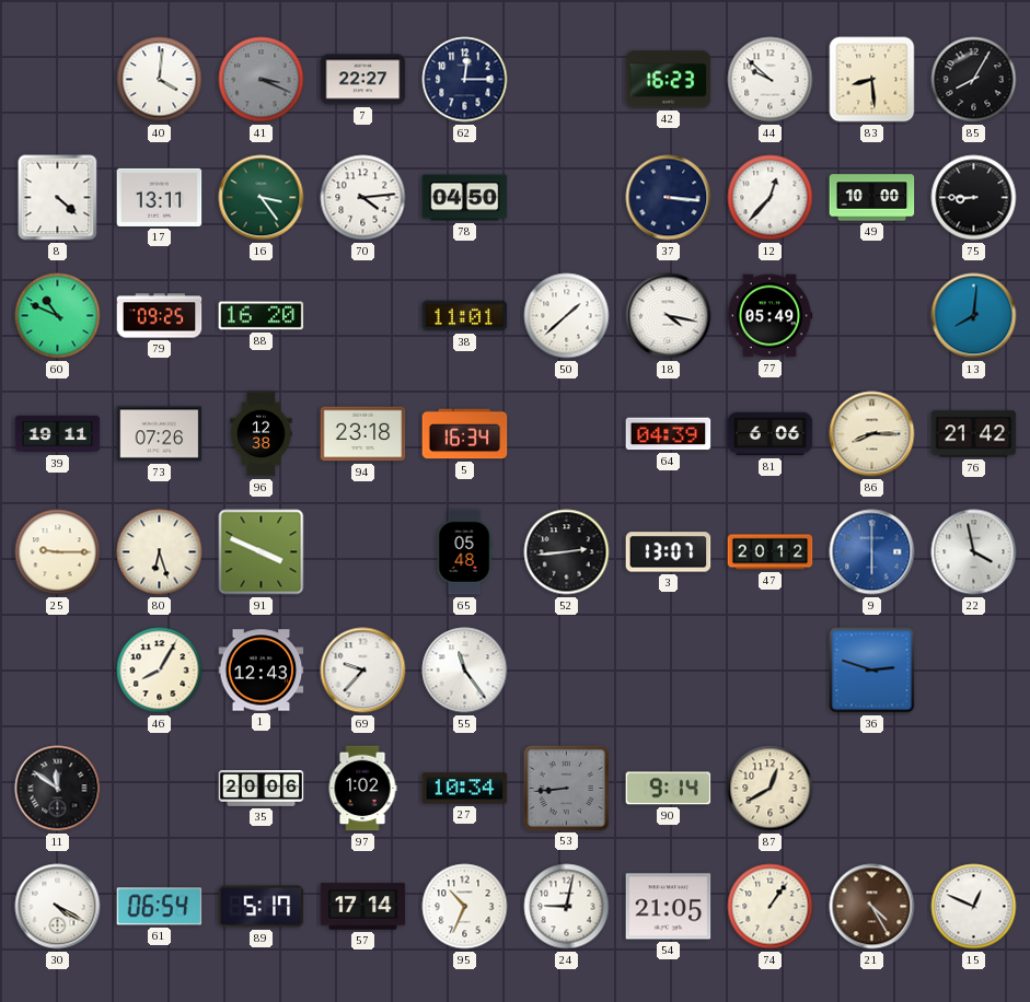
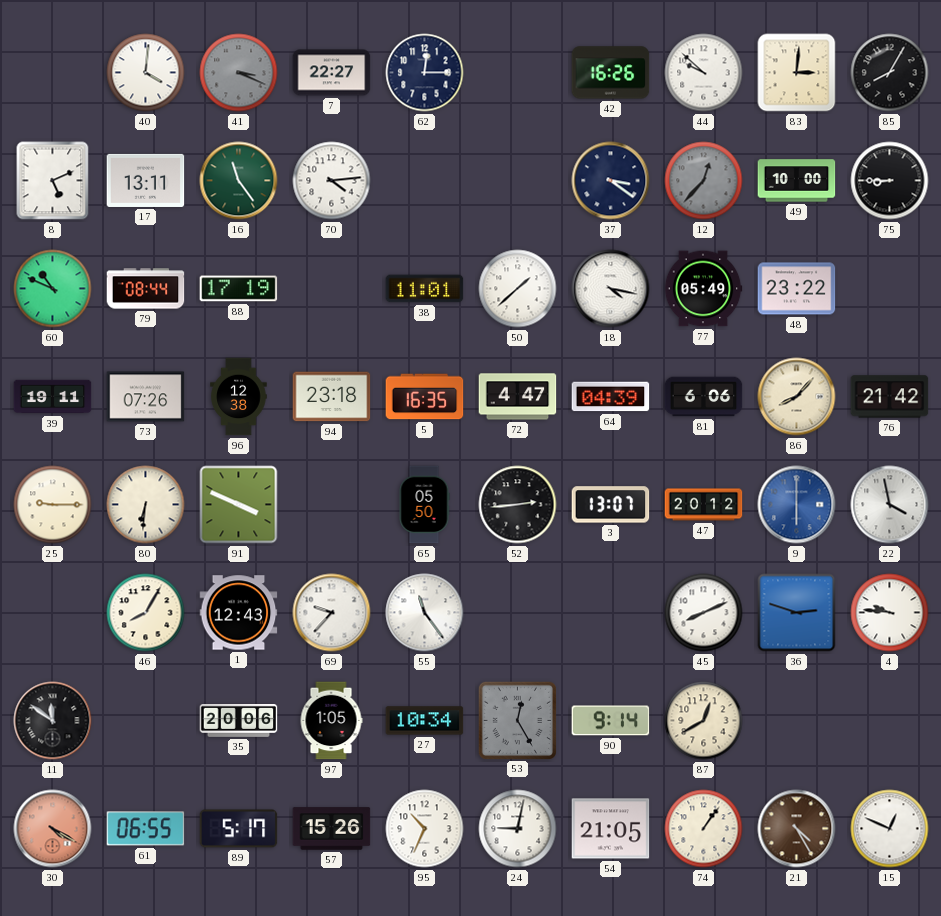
42: 16:23 -> 16:26
83: 8:29 -> 3:01
8: 4:22 -> 5:11
16: 3:24 -> 11:24
78: 04:50 -> none
37: 3:16 -> 3:21
12 dial: white -> grey
79: 09:25 -> 08:44
88: 16:20 -> 17:19
48: none -> 23:22
13: 8:01 -> none
5: 16:34 -> 16:35
72: none -> 4:47
86: 8:15 -> 8:07
80: 6:27 -> 6:31
65: 05:48 -> 05:50
45: none -> 8:11
4: none -> 9:46
97: 1:02 -> 1:05
53: 8:44 -> 12:25
30 dial: white -> salmon
61: 06:54 -> 06:55
57: 17:14 -> 15:26
